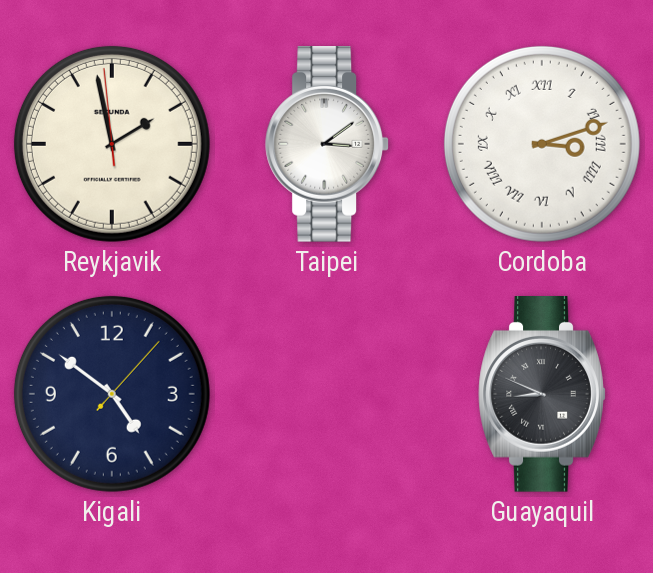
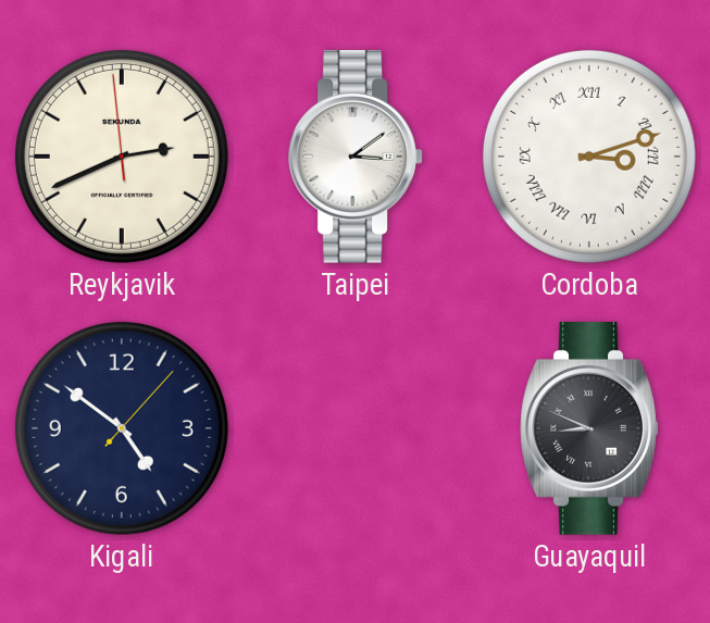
Reykjavik: 1:57 -> 2:40
